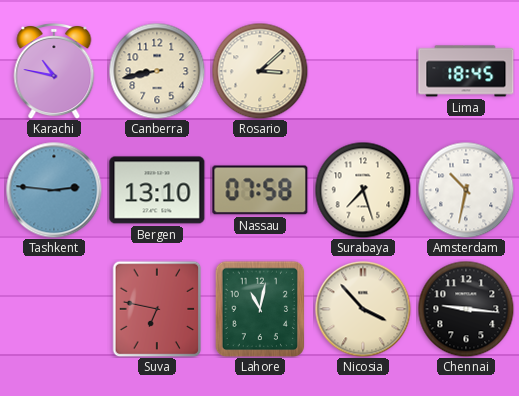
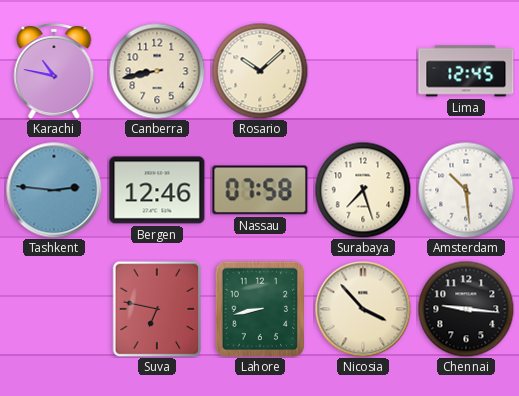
Rosario: 3:08 -> 10:08
Lima: 18:45 -> 12:45
Bergen: 13:10 -> 12:46
Amsterdam: 10:32 -> 10:29
Lahore: 11:02 -> 8:43
